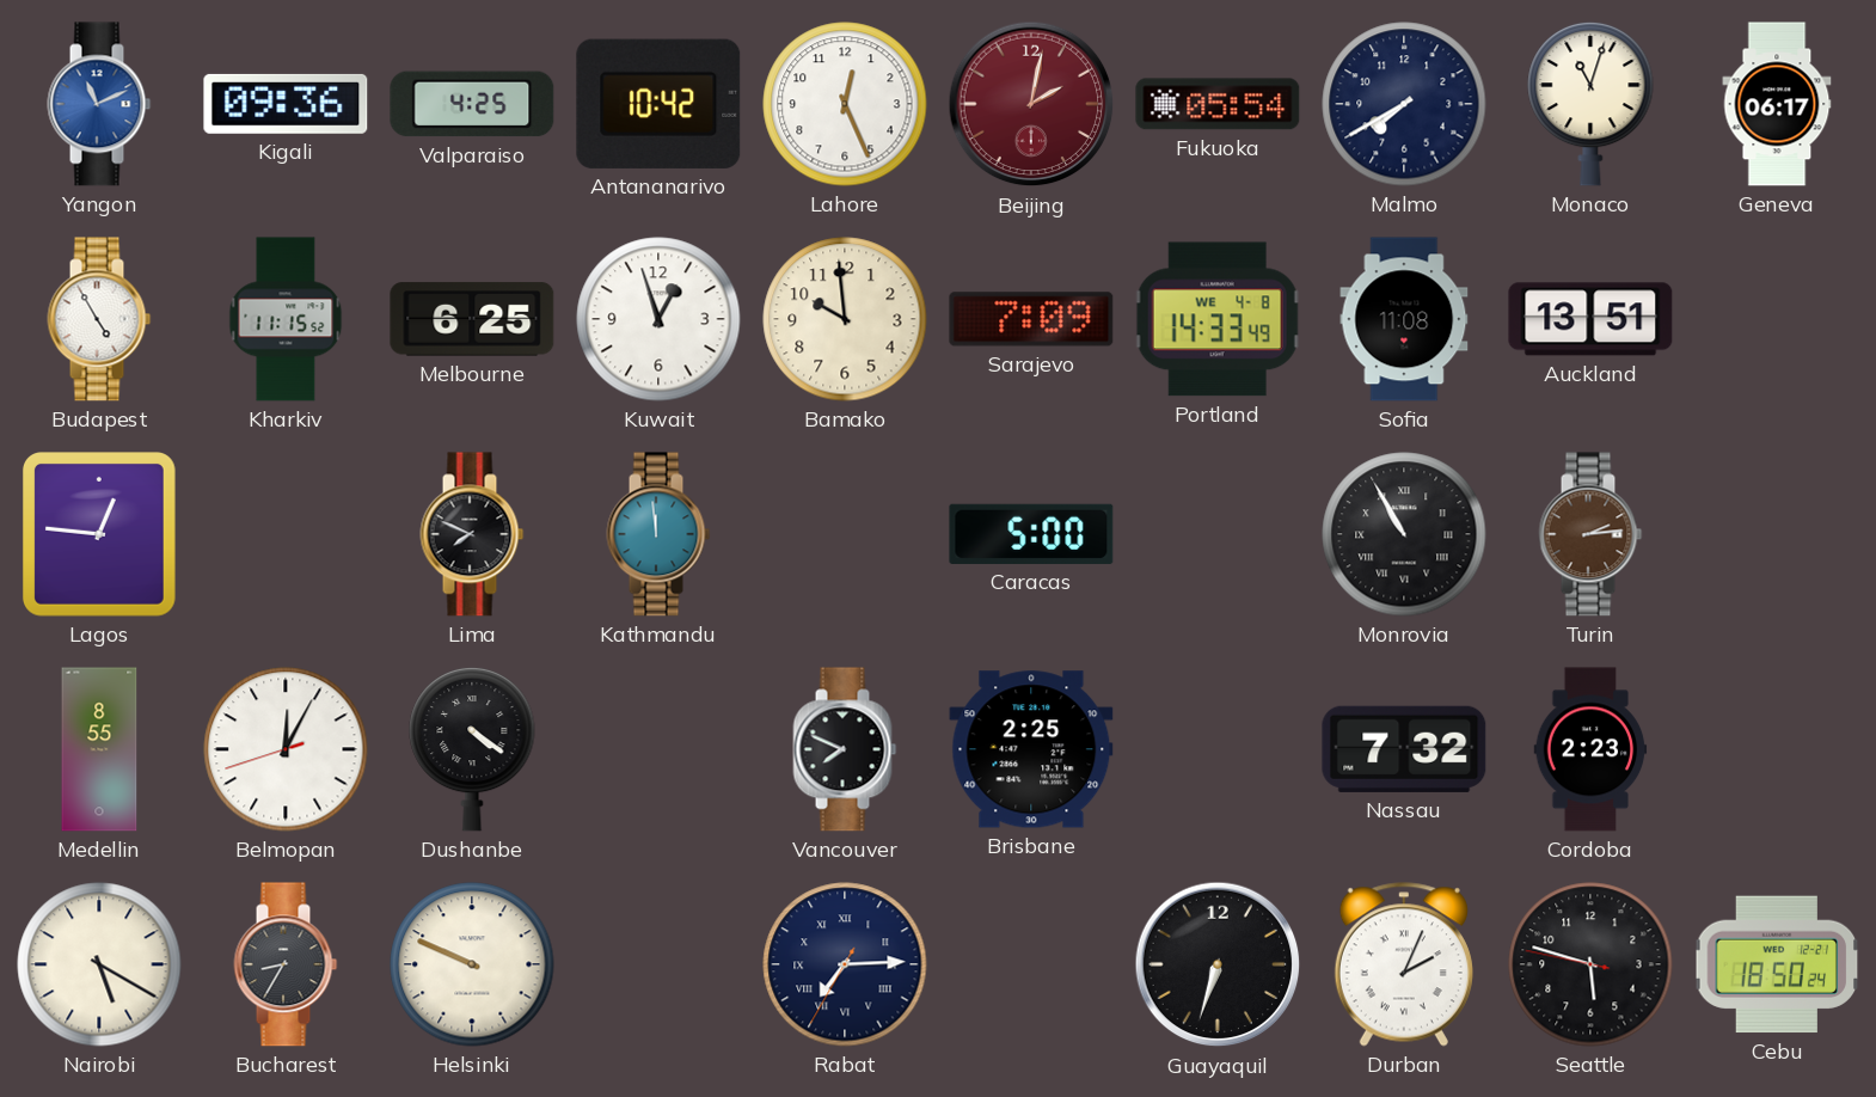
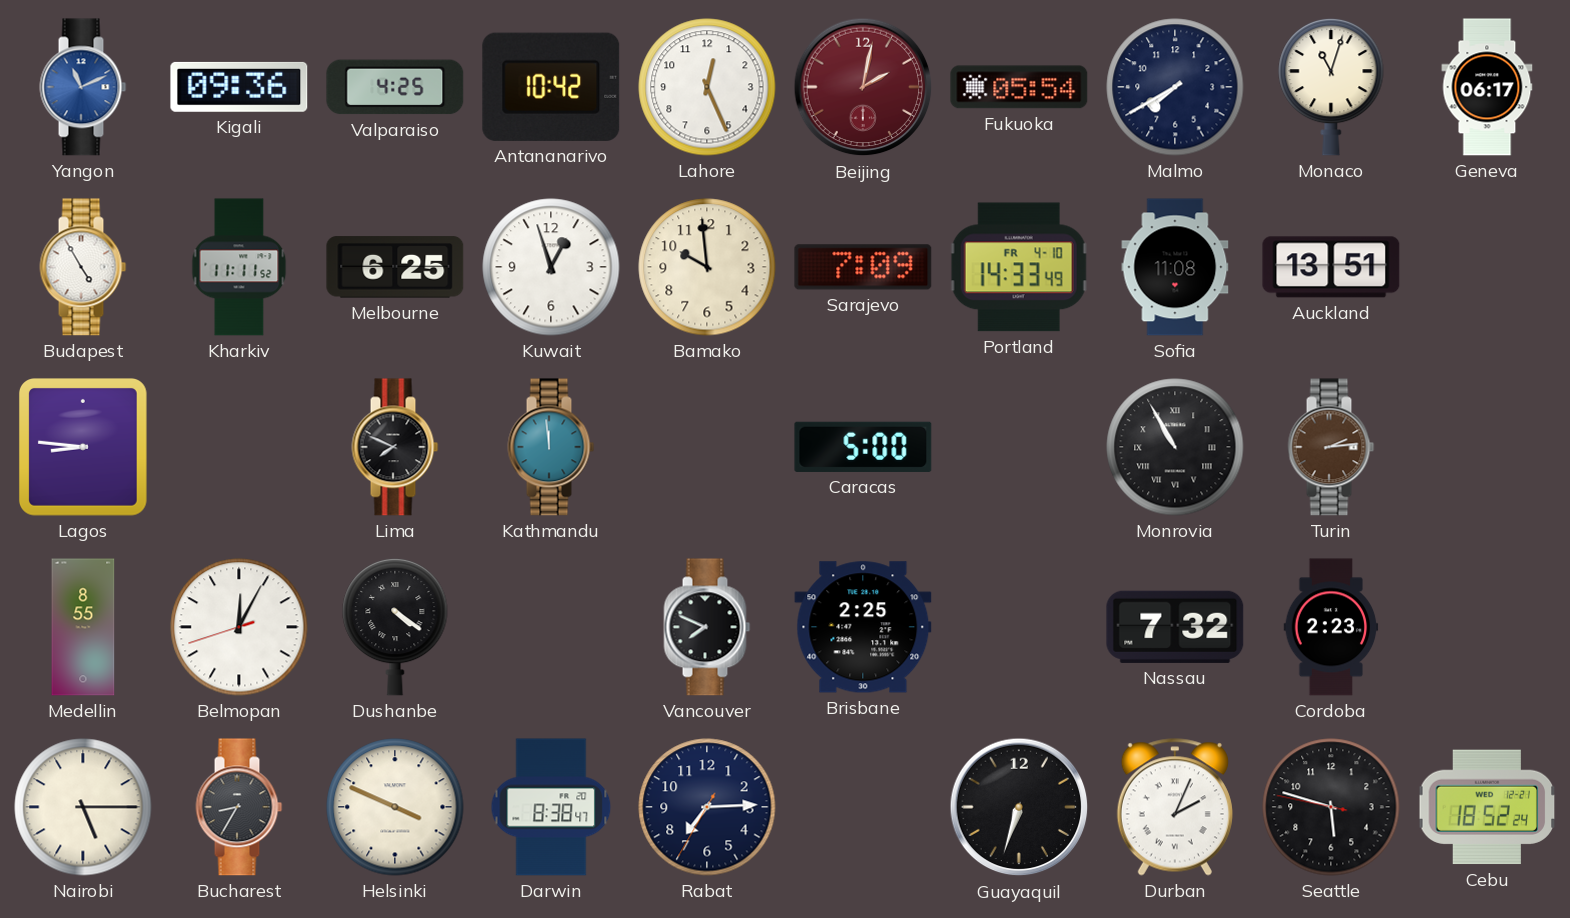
Kharkiv: 11:15 -> 11:11
Portland date: WE 4-8 -> FR 4-10
Lagos: 12:46 -> 8:46
Nairobi: 5:20 -> 5:15
Helsinki: 9:49 -> 3:49
Darwin: none -> 8:38
Rabat numerals: Roman -> Arabic
Cebu: 18:50 -> 18:52
